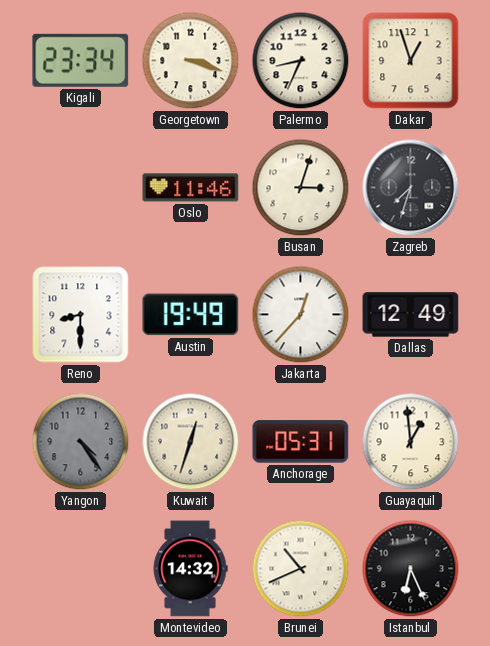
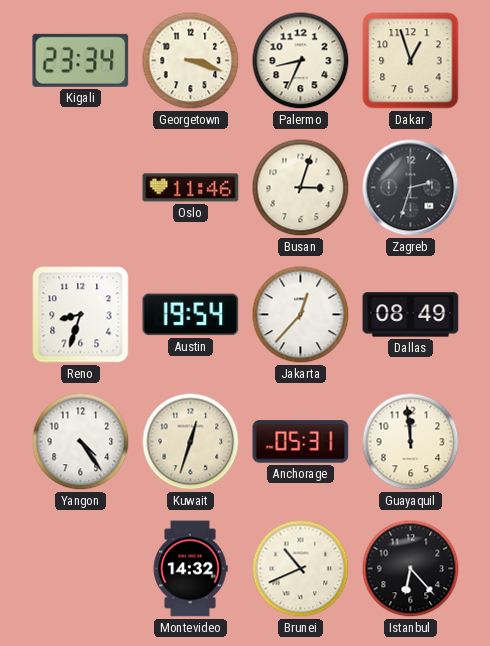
Zagreb: 7:33 -> 2:33
Reno: 8:30 -> 8:33
Austin: 19:49 -> 19:54
Dallas: 12:49 -> 08:49
Yangon dial: grey -> white
Guayaquil: 12:59 -> 11:59
Istanbul: 6:26 -> 6:23
